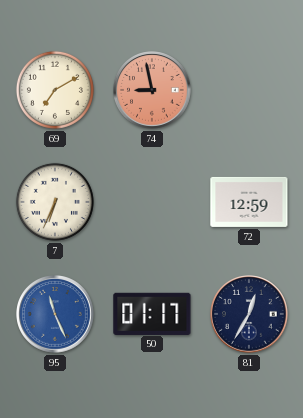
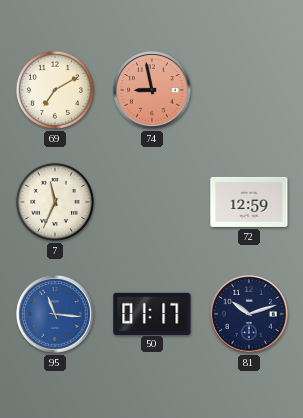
7: 6:34 -> 11:34
95: 11:26 -> 11:16
81: 12:35 -> 10:12
